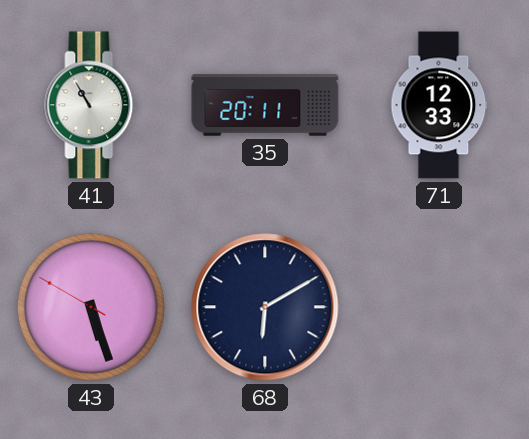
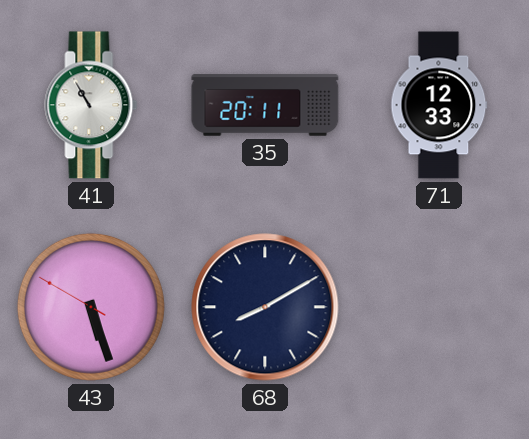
68: 6:10 -> 8:10
